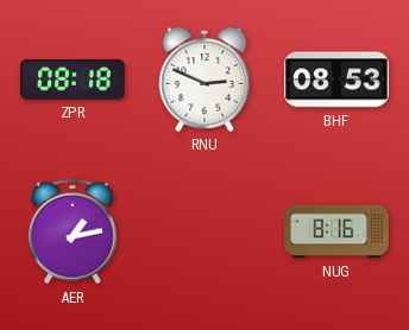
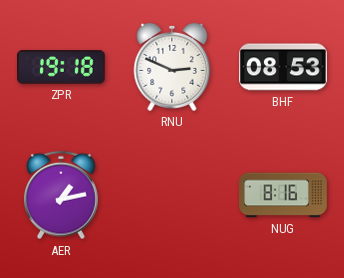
ZPR: 08:18 -> 19:18
